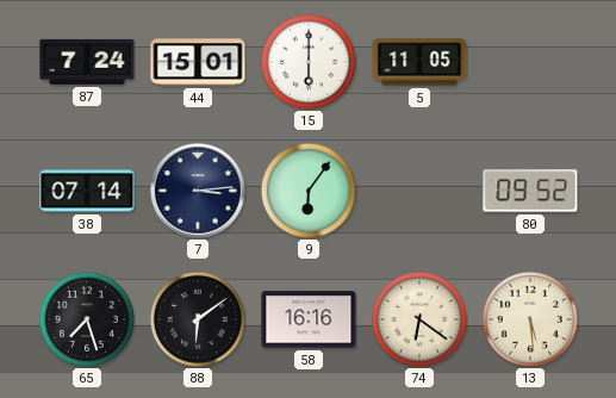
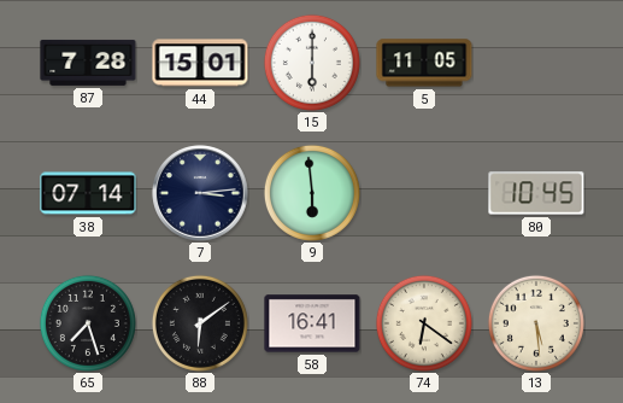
87: 7:24 -> 7:28
9: 6:06 -> 5:59
80: 09:52 -> 10:45
58: 16:16 -> 16:41
